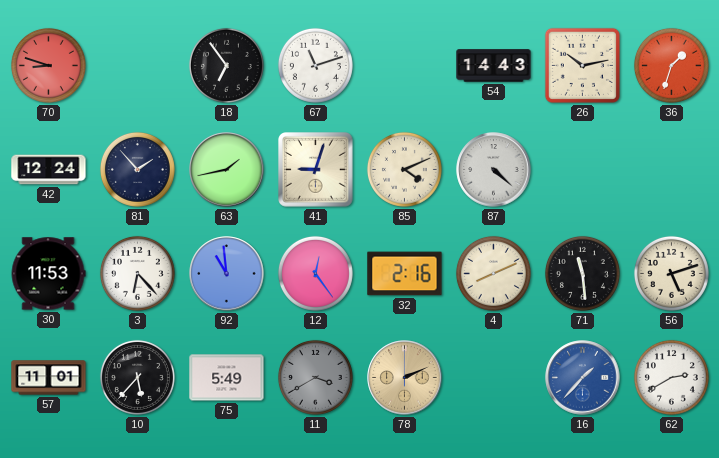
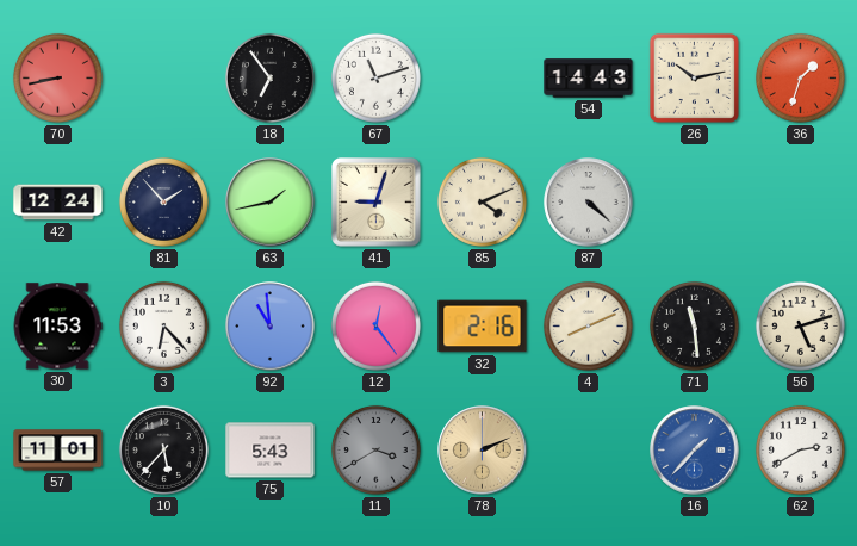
70: 8:48 -> 8:43
75: 5:49 -> 5:43
